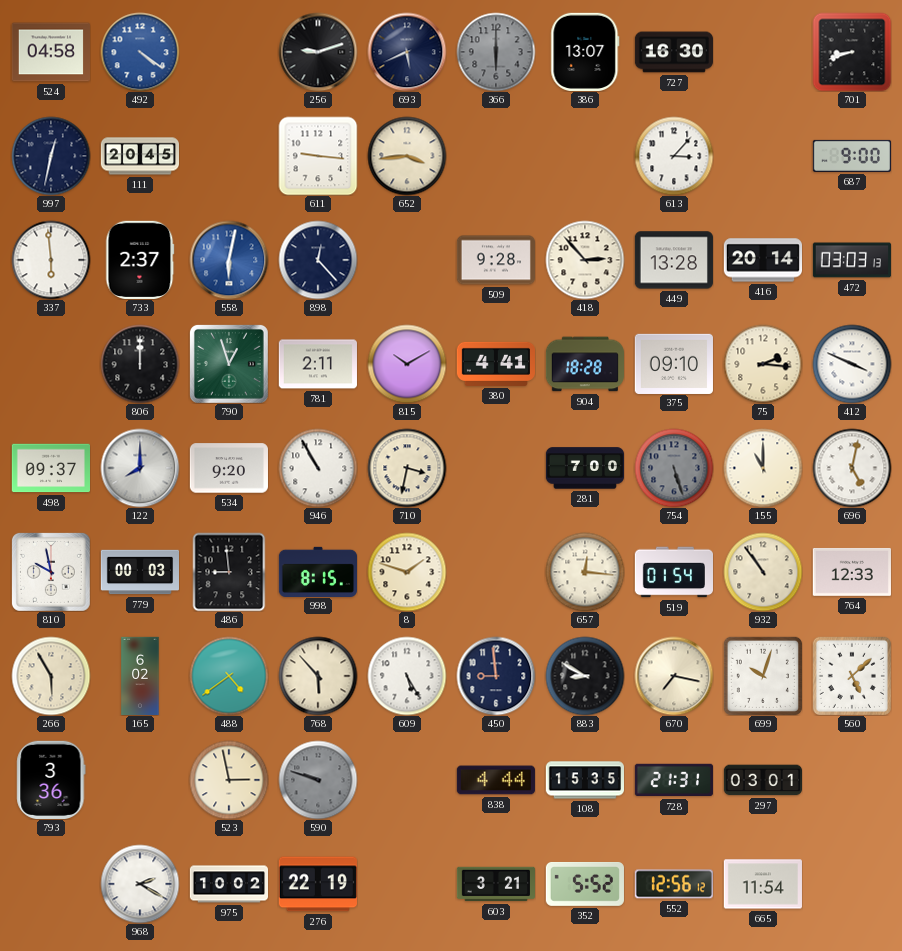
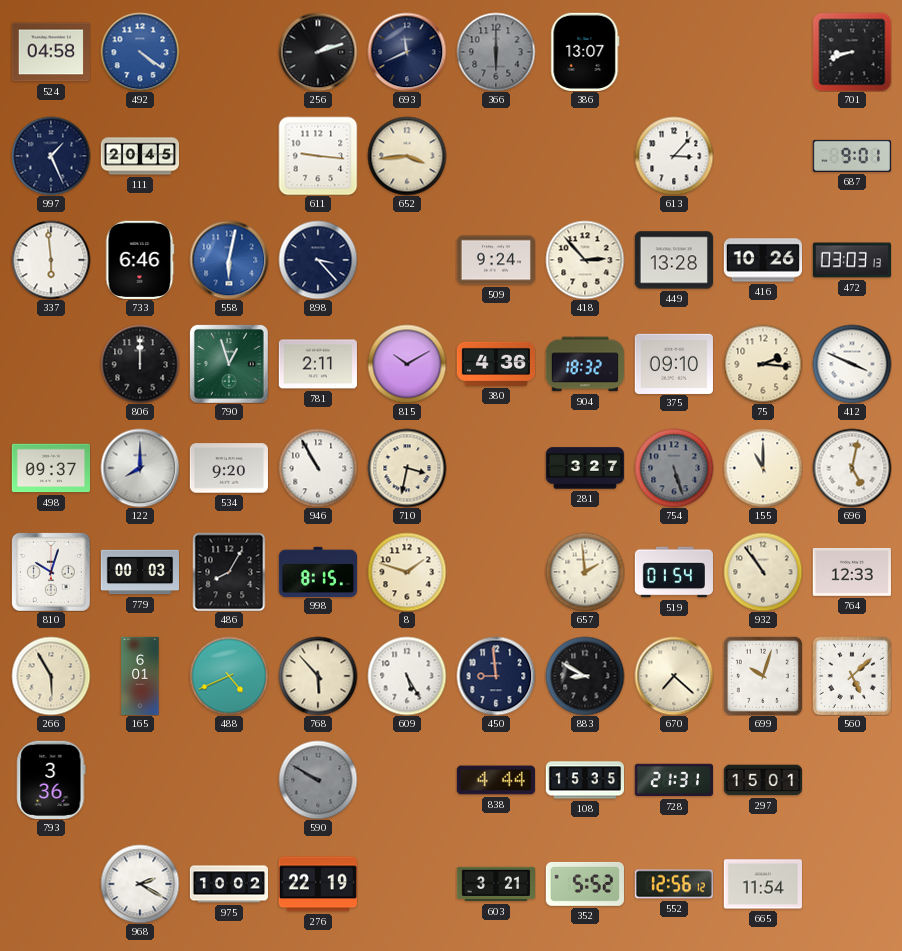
256: 9:12 -> 2:12
693: 5:41 -> 11:41
727: 16:30 -> none
997: 12:32 -> 1:26
687: 9:00 -> 9:01
733: 2:37 -> 6:46
898: 12:23 -> 3:23
509: 9:28 -> 9:24
416: 20:14 -> 10:26
380: 4:41 -> 4:36
904: 18:28 -> 18:32
281: 7:00 -> 3:27
810: 9:58 -> 10:03
486: 8:59 -> 8:05
657: 12:16 -> 1:59
165: 6:02 -> 6:01
488: 4:39 -> 4:41
670: 7:17 -> 7:22
523: 2:58 -> none
590: 9:48 -> 9:50
297: 03:01 -> 15:01
